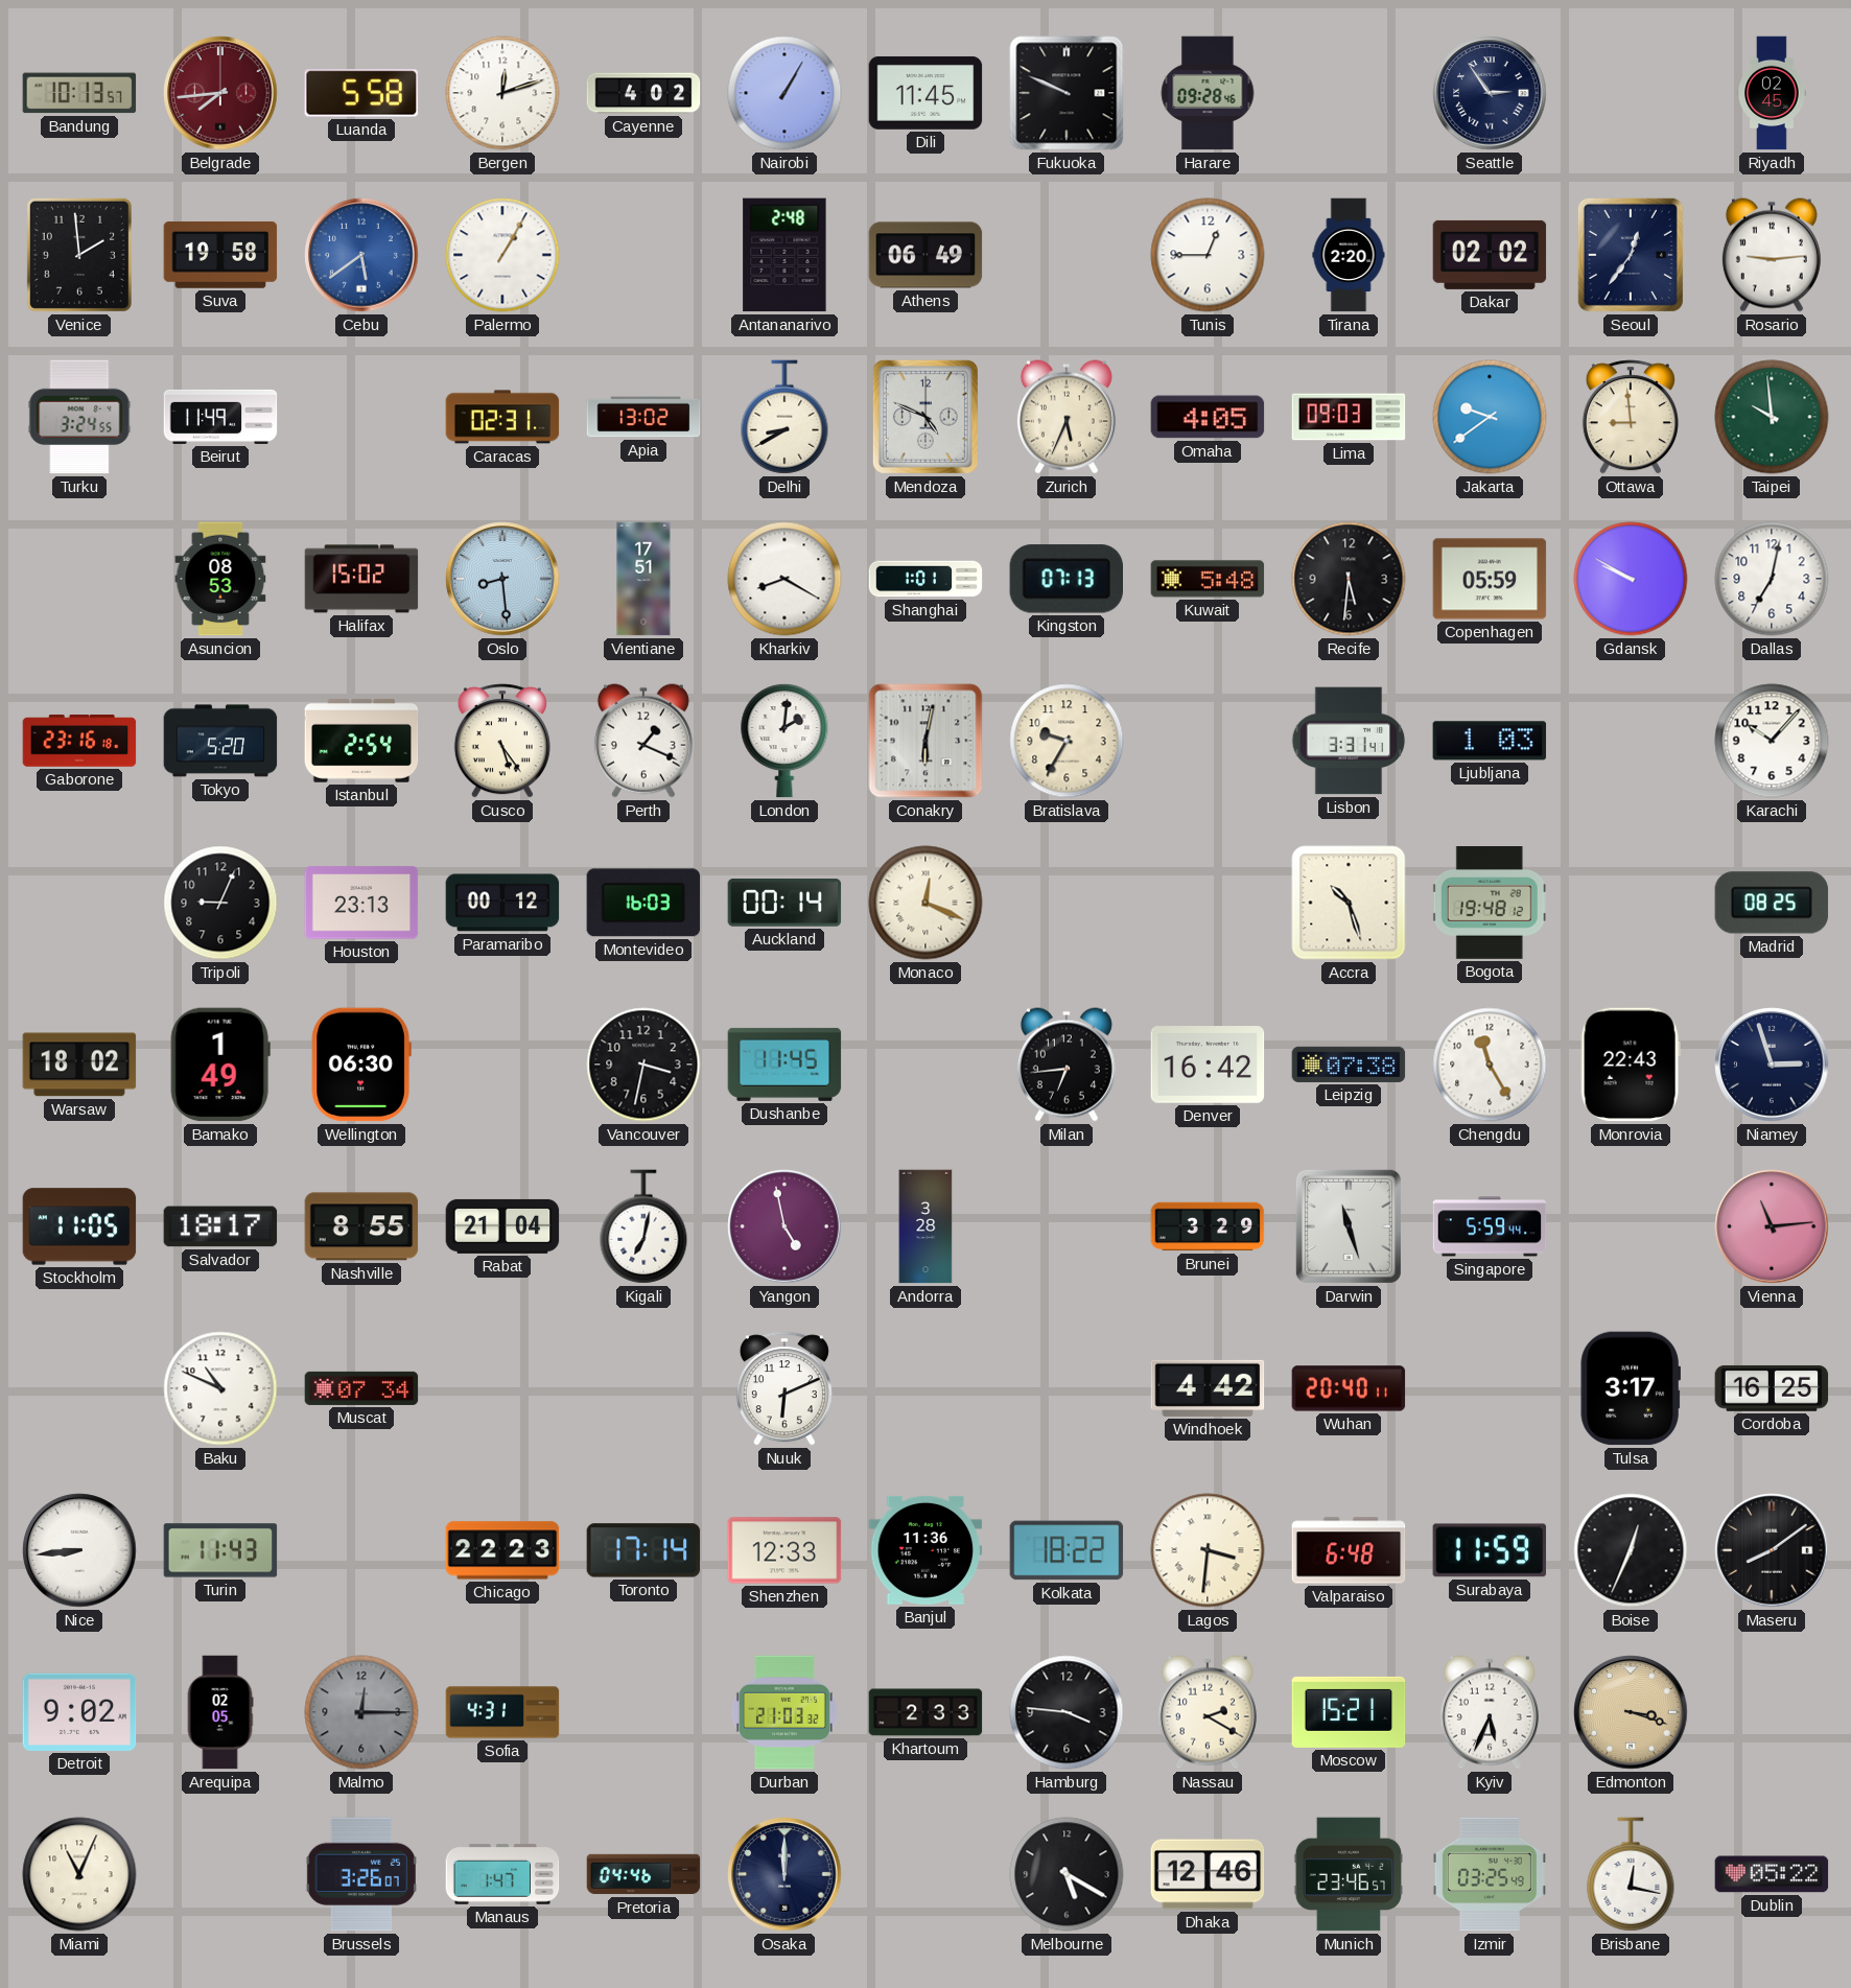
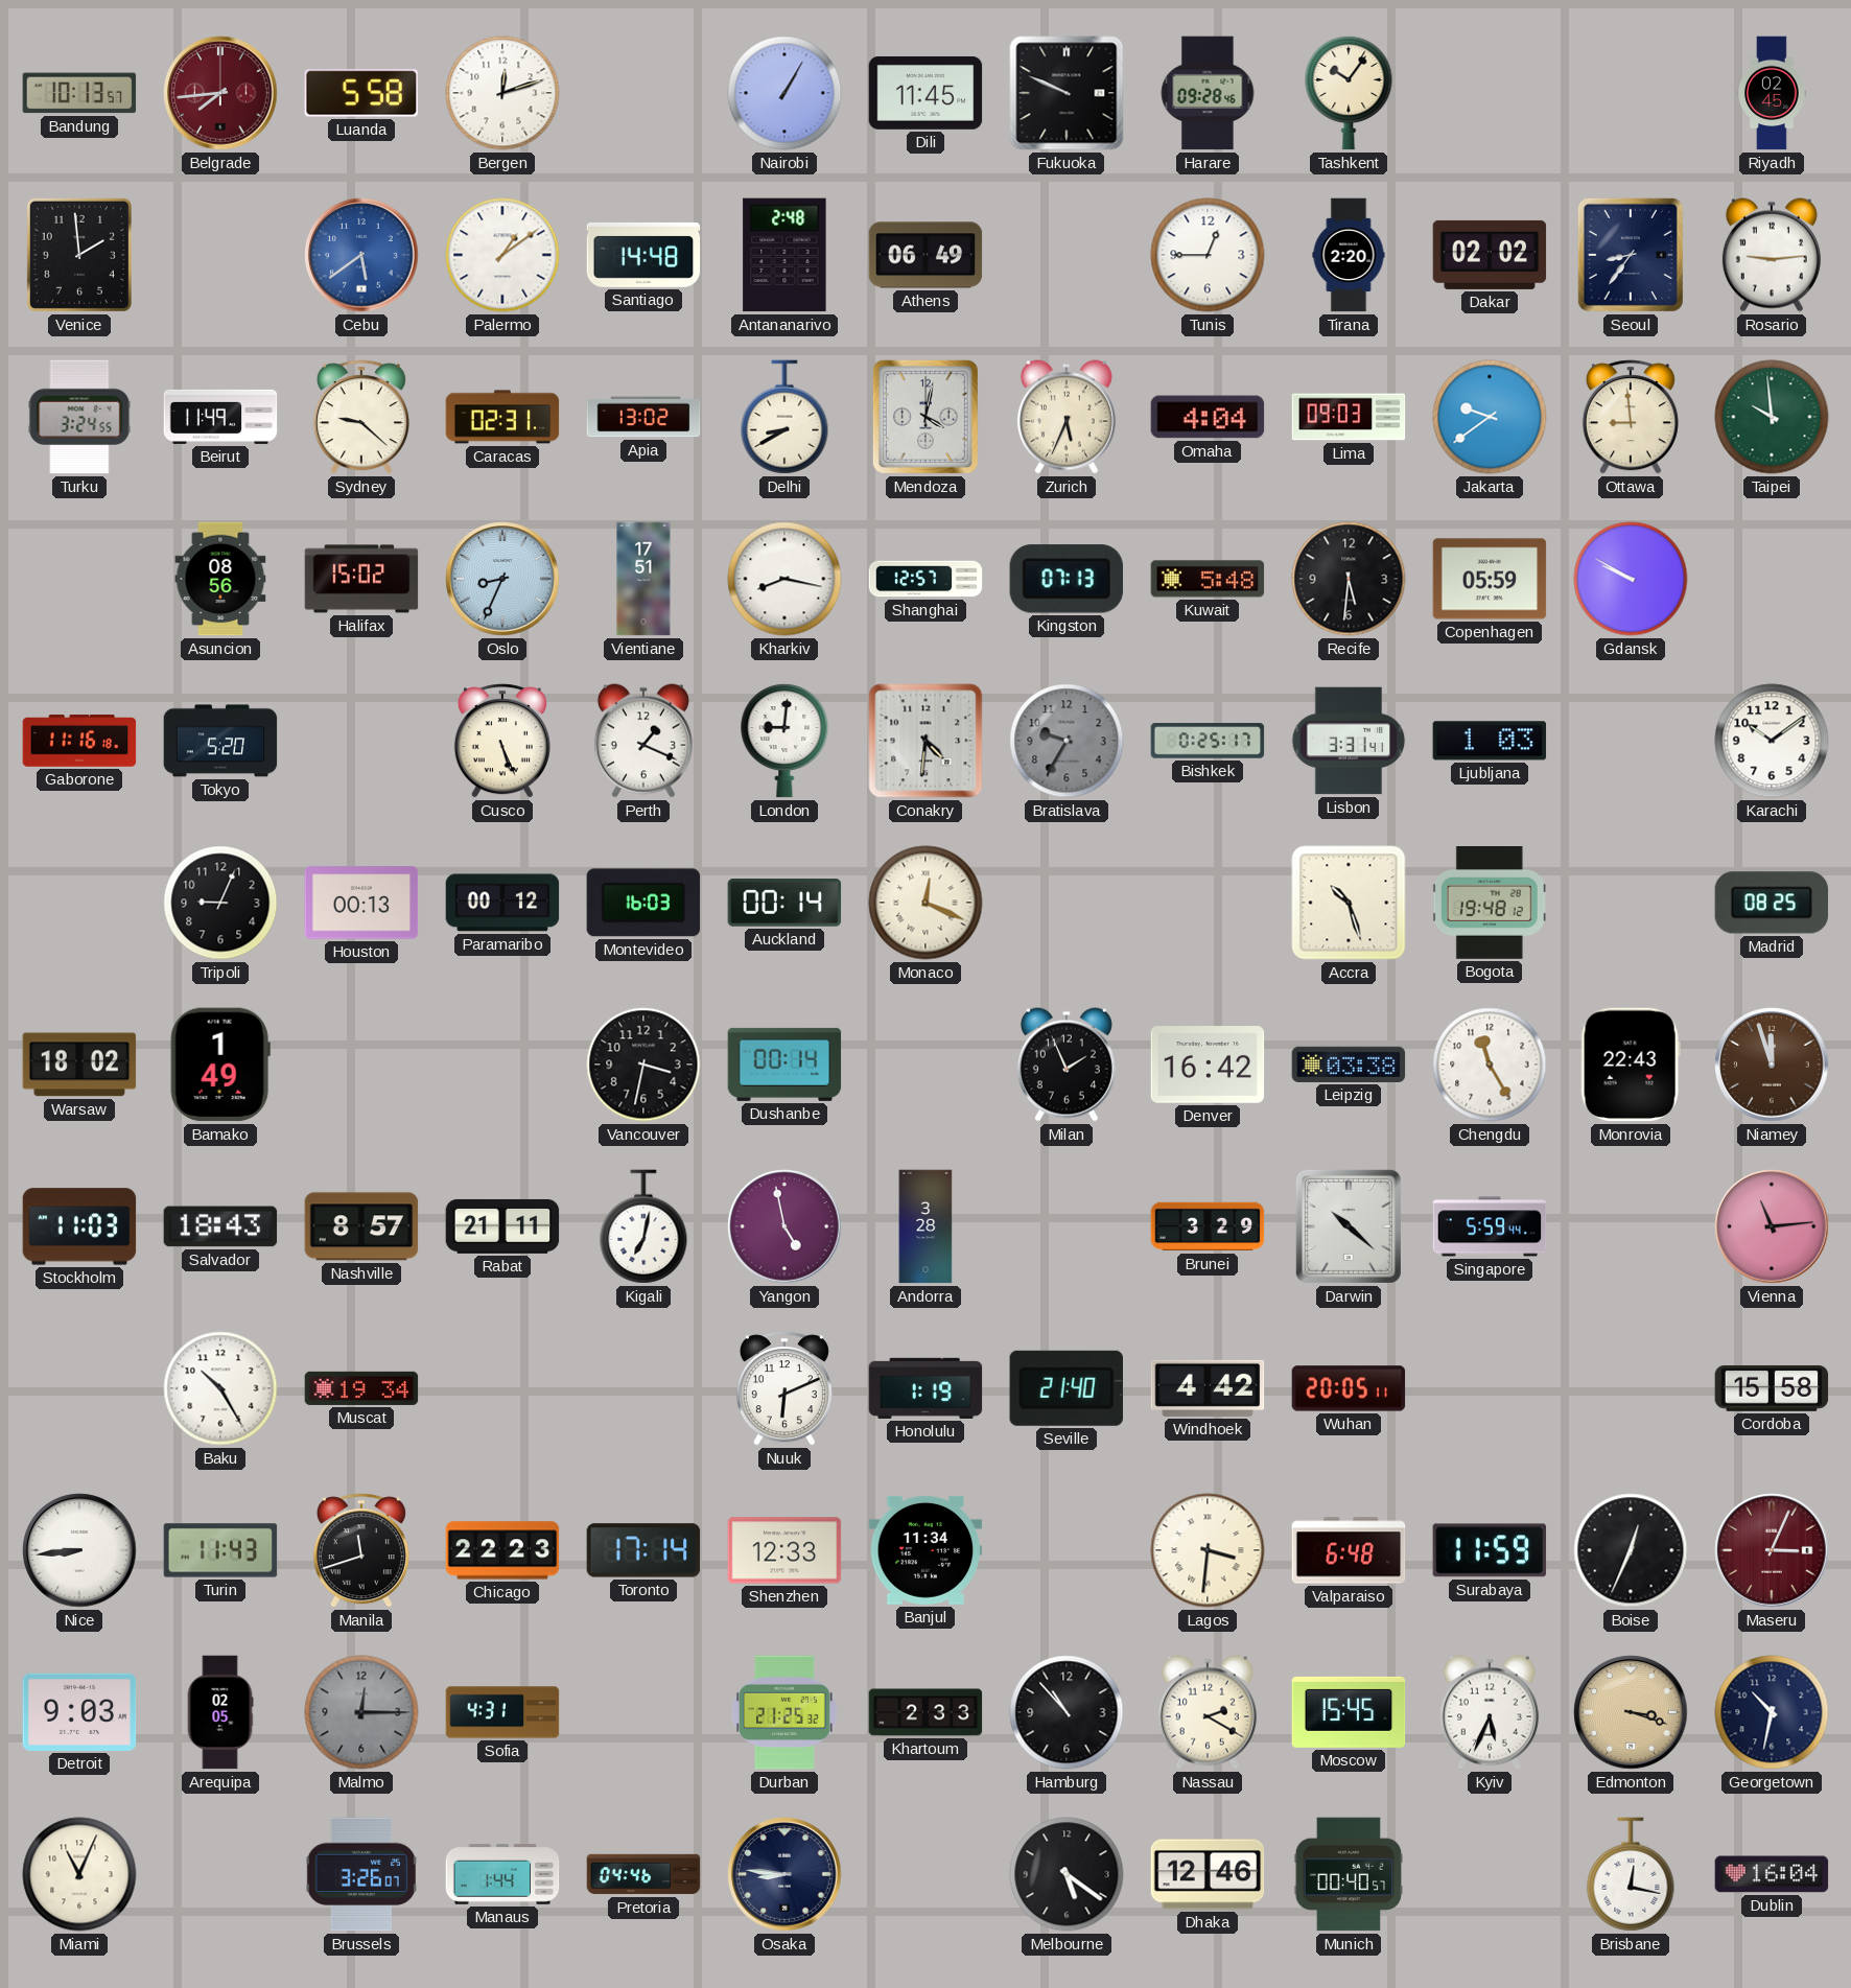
Cayenne: 4:02 -> none
Tashkent: none -> 10:06
Seattle: 2:54 -> none
Suva: 19:58 -> none
Palermo: 1:05 -> 1:09
Santiago: none -> 14:48
Seoul: 12:36 -> 8:36
Sydney: none -> 9:22
Mendoza: 4:49 -> 4:02
Omaha: 4:05 -> 4:04
Asuncion: 08:53 -> 08:56
Oslo: 8:29 -> 8:34
Kharkiv: 8:20 -> 8:17
Shanghai: 1:01 -> 12:57
Dallas: 7:02 -> none
Gaborone: 23:16 -> 11:16
Istanbul: 2:54 -> none
Cusco: 5:24 -> 5:26
London: 2:01 -> 9:01
Conakry: 6:02 -> 4:31
Bratislava dial: cream -> grey
Bishkek: none -> 0:25
Karachi: 10:07 -> 10:09
Houston: 23:13 -> 00:13
Wellington: 06:30 -> none
Dushanbe: 11:45 -> 00:14
Milan: 6:44 -> 1:56
Leipzig: 07:38 -> 03:38
Niamey: 2:57 -> 11:57
Niamey dial: navy -> brown
Stockholm: 11:05 -> 11:03
Salvador: 18:17 -> 18:43
Nashville: 8:55 -> 8:57
Rabat: 21:04 -> 21:11
Darwin: 11:27 -> 10:22
Baku: 10:49 -> 10:25
Muscat: 07:34 -> 19:34
Honolulu: none -> 1:19
Seville: none -> 21:40
Wuhan: 20:40 -> 20:05
Tulsa: 3:17 -> none
Cordoba: 16:25 -> 15:58
Manila: none -> 11:42
Banjul: 11:36 -> 11:34
Kolkata: 18:22 -> none
Maseru: 8:09 -> 3:04
Maseru dial: black -> burgundy
Detroit: 9:02 -> 9:03
Durban: 21:03 -> 21:25
Hamburg: 3:46 -> 10:53
Moscow: 15:21 -> 15:45
Georgetown: none -> 10:32
Manaus: 1:47 -> 1:44
Osaka: 12:00 -> 8:46
Melbourne: 5:20 -> 5:21
Munich: 23:46 -> 00:40
Izmir: 03:25 -> none
Dublin: 05:22 -> 16:04
